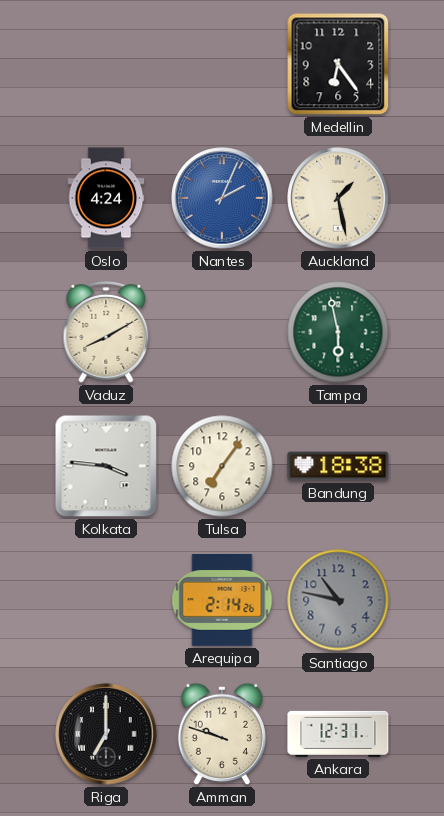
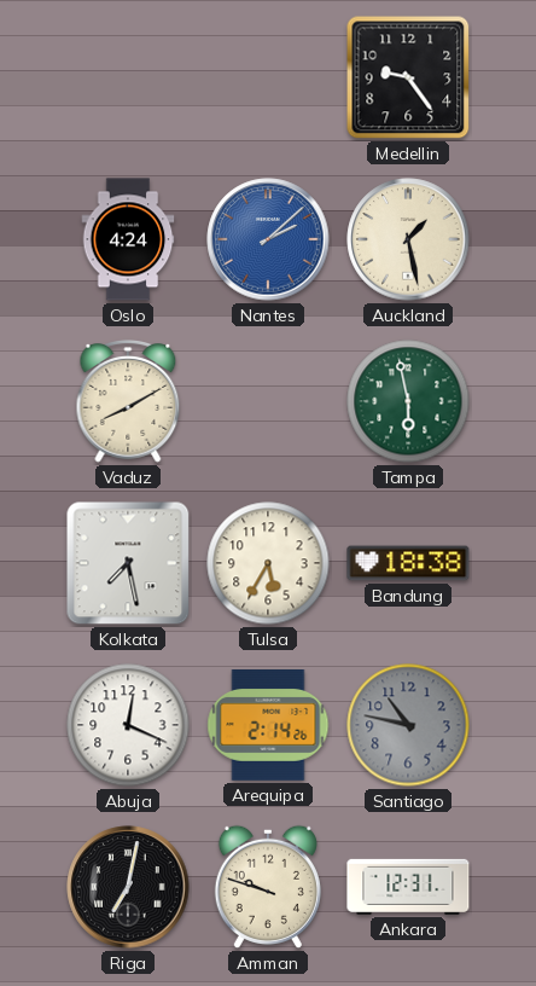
Medellin: 6:24 -> 9:24
Nantes: 2:04 -> 2:08
Kolkata: 3:46 -> 7:28
Tulsa: 7:06 -> 5:35
Abuja: none -> 12:19
Riga: 7:00 -> 7:02
